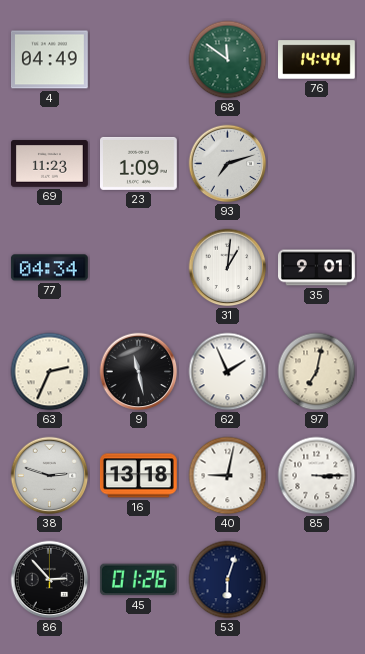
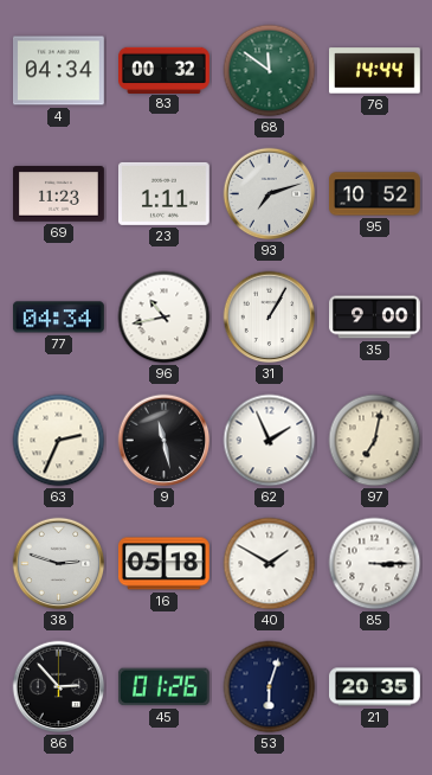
4: 04:49 -> 04:34
83: none -> 00:32
23: 1:09 -> 1:11
95: none -> 10:52
96: none -> 10:43
31: 1:01 -> 1:05
35: 9:01 -> 9:00
16: 13:18 -> 05:18
40: 9:02 -> 1:50
21: none -> 20:35
